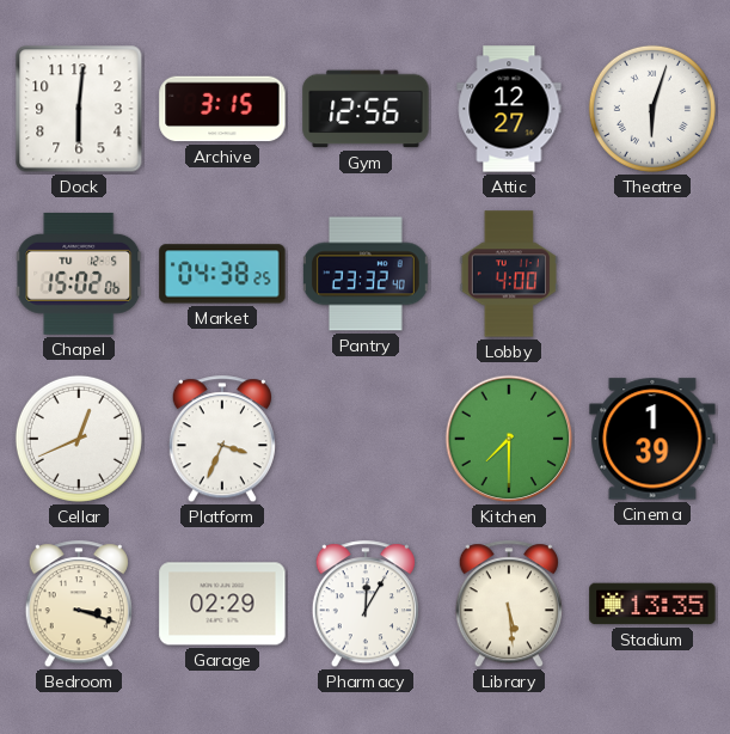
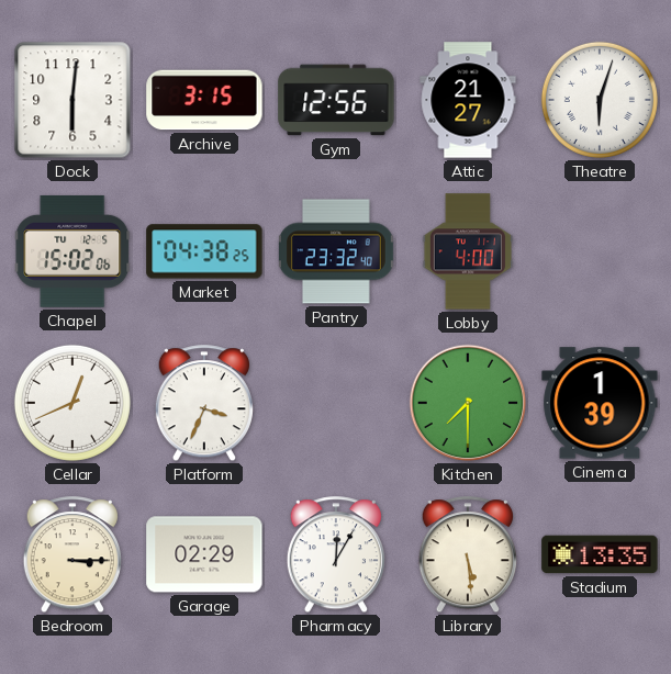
Attic: 12:27 -> 21:27
Bedroom: 3:18 -> 3:15
